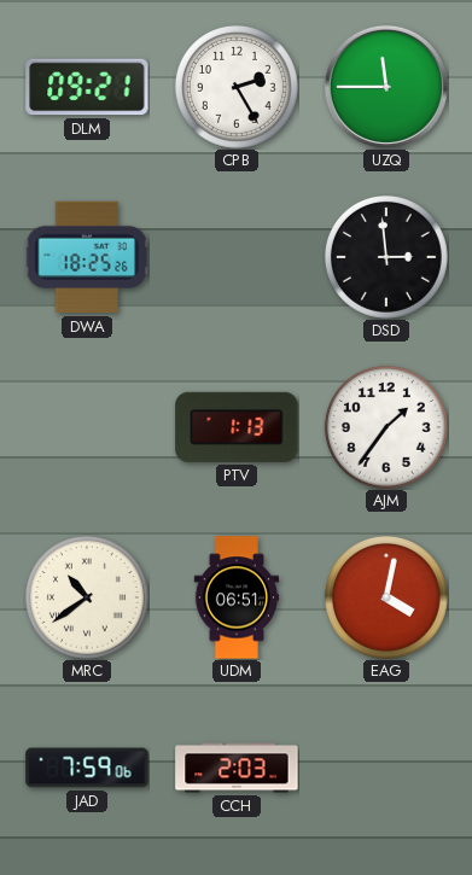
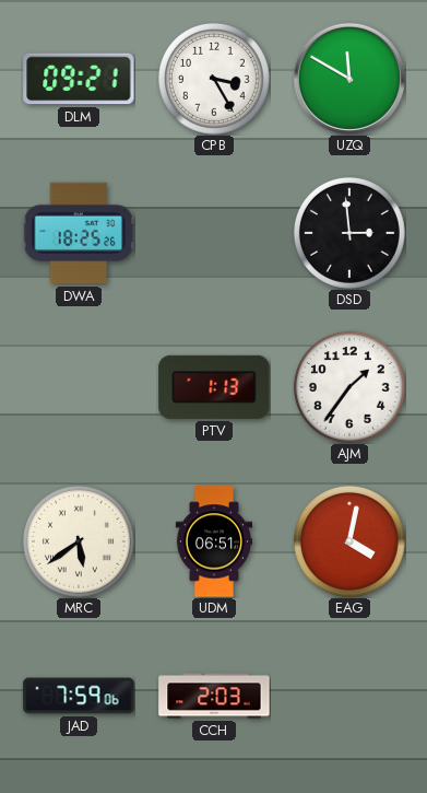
CPB: 2:25 -> 3:25
UZQ: 11:45 -> 11:50
MRC: 10:39 -> 5:39
